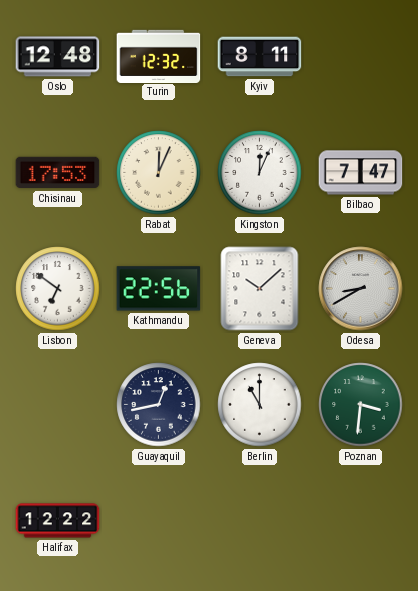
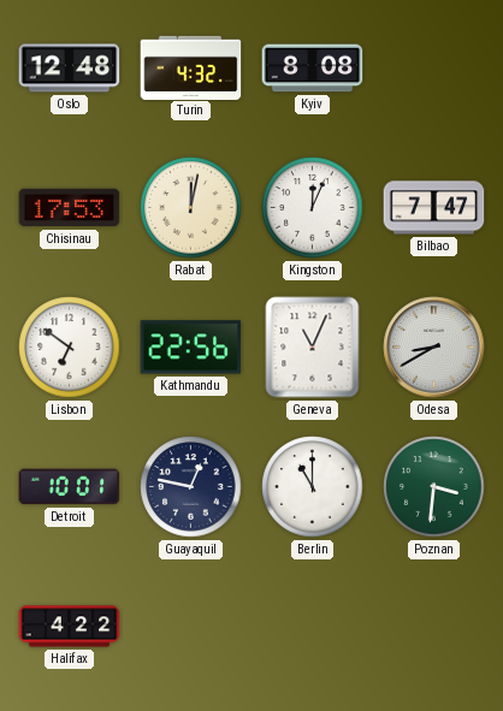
Turin: 12:32 -> 4:32
Kyiv: 8:11 -> 8:08
Rabat: 12:04 -> 12:02
Geneva: 10:08 -> 11:04
Detroit: none -> 10:01
Guayaquil: 12:43 -> 12:47
Halifax: 12:22 -> 4:22
